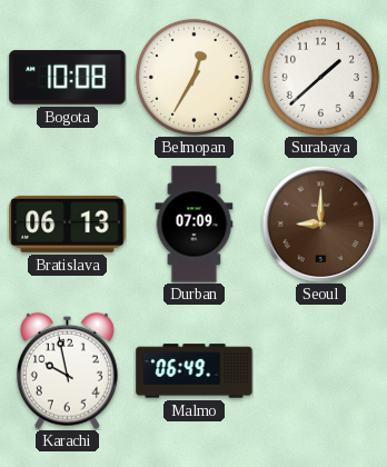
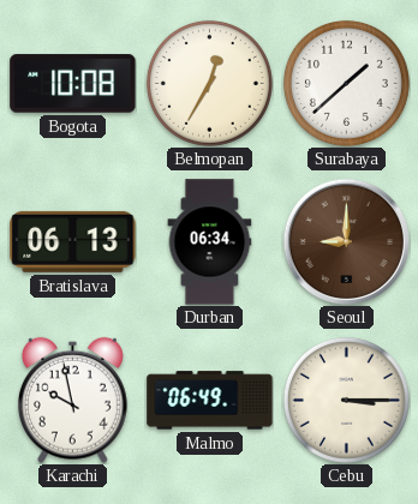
Durban: 07:09 -> 06:34
Cebu: none -> 3:15
